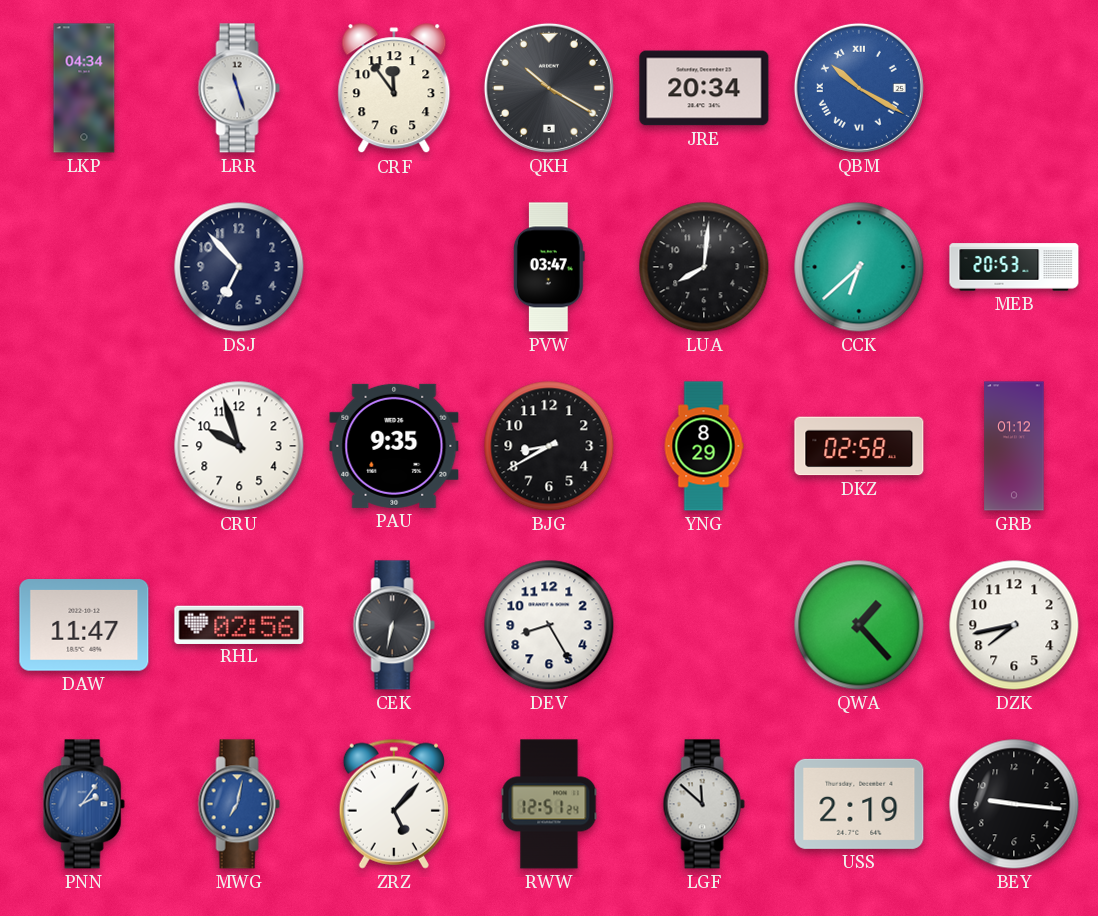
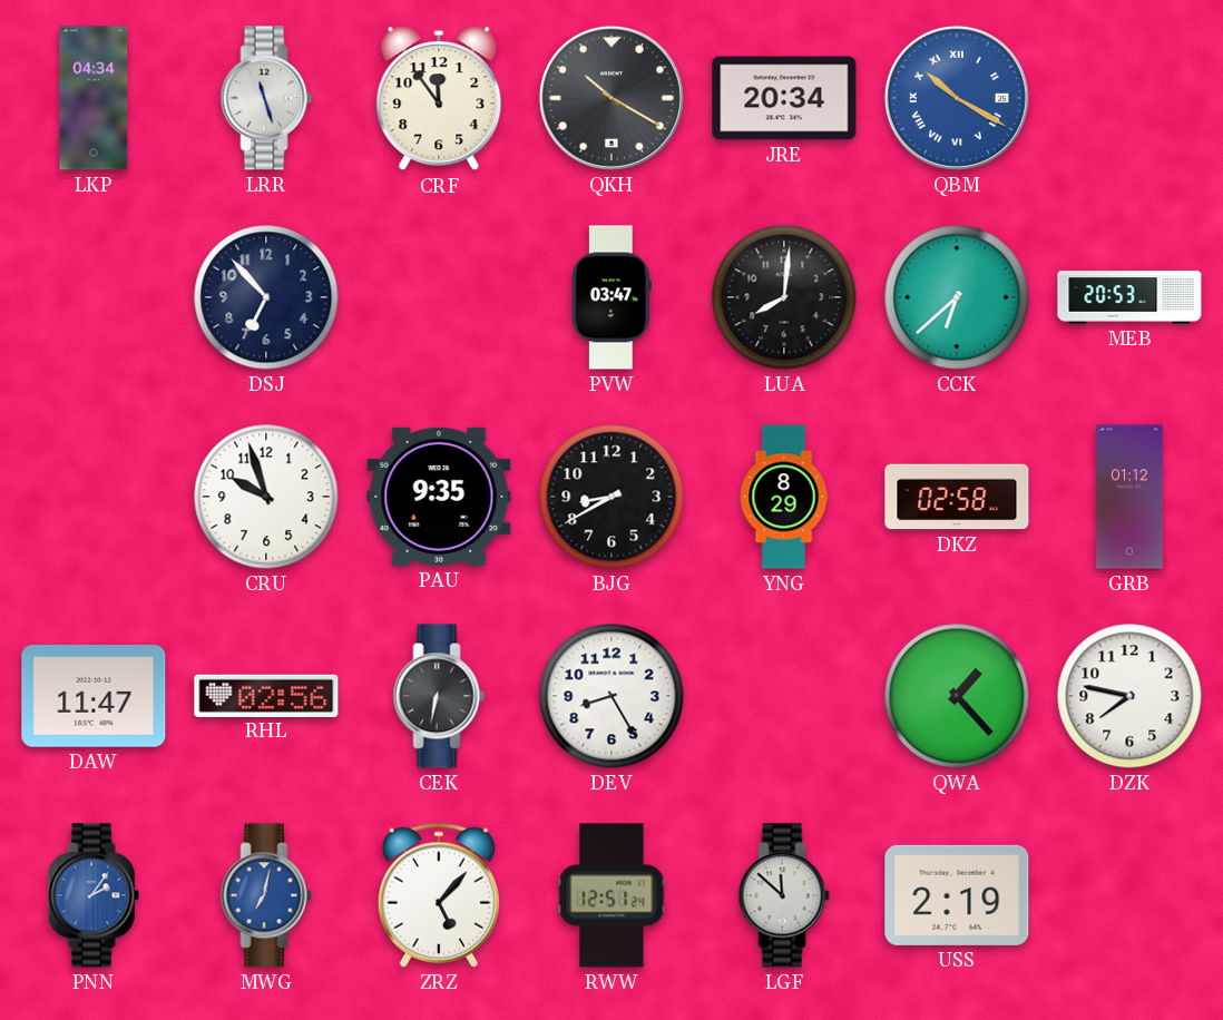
DZK: 7:43 -> 7:47
BEY: 9:16 -> none
